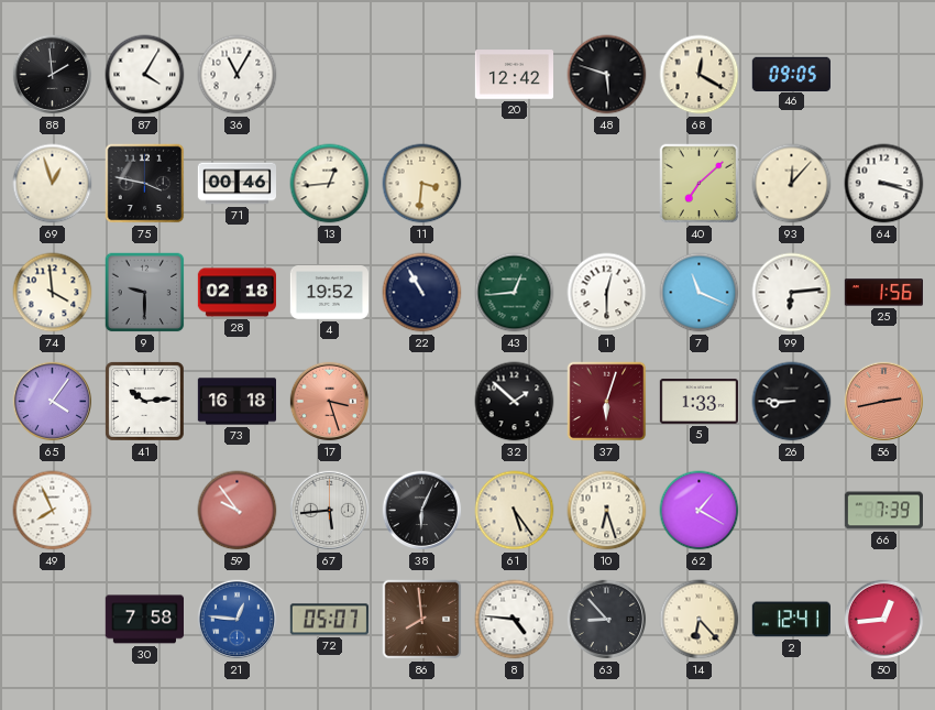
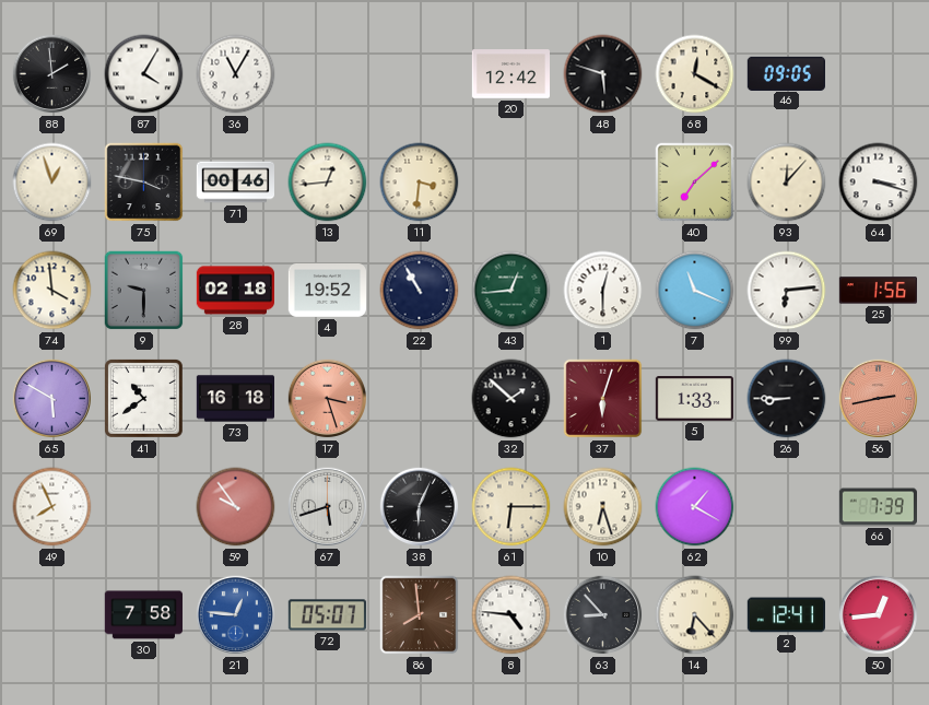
65: 4:06 -> 5:50
41: 10:14 -> 10:39
67: 5:44 -> 5:42
61: 5:24 -> 6:15
